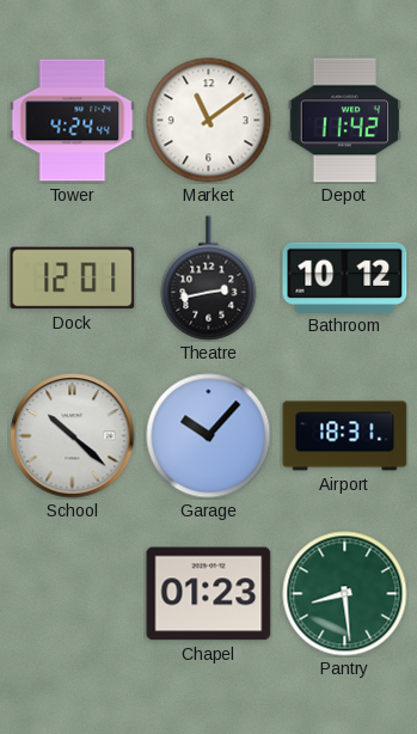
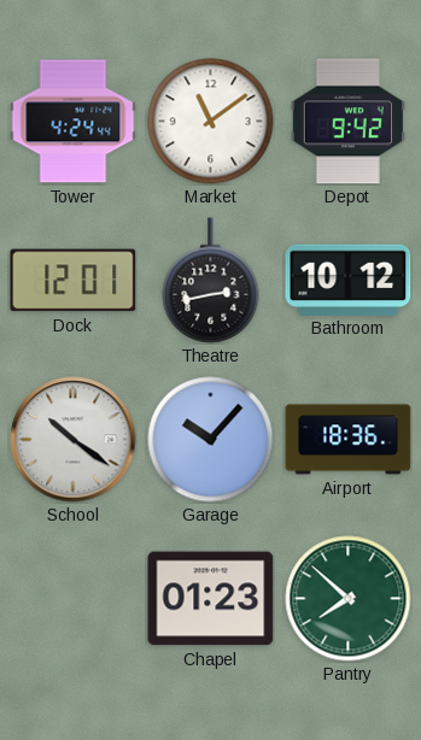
Depot: 11:42 -> 9:42
School: 10:22 -> 10:21
Airport: 18:31 -> 18:36
Pantry: 8:29 -> 7:52
